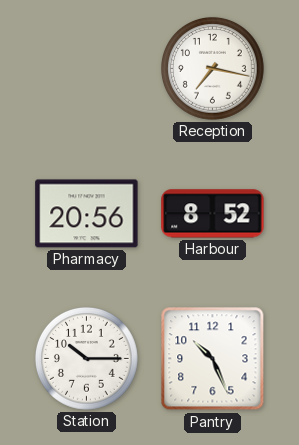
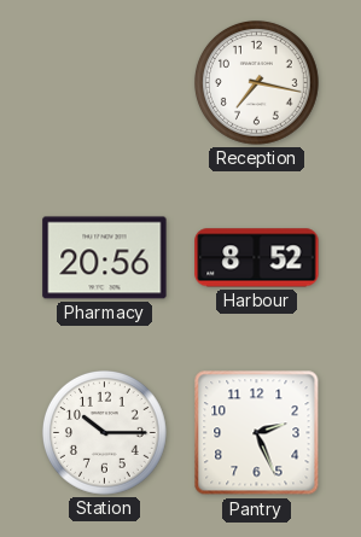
Pantry: 10:26 -> 2:26
